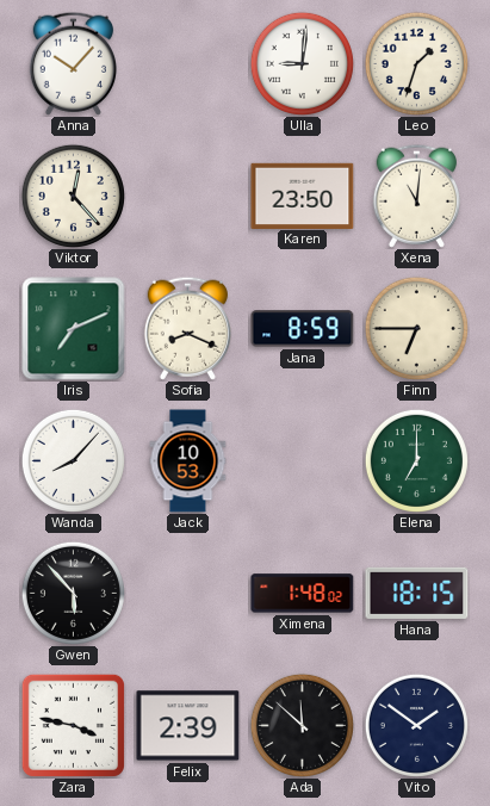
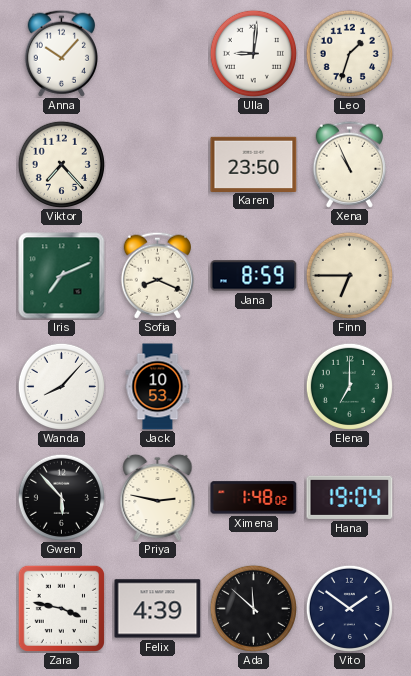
Viktor: 12:23 -> 7:23
Xena: 11:01 -> 10:56
Priya: none -> 2:47
Hana: 18:15 -> 19:04
Felix: 2:39 -> 4:39
